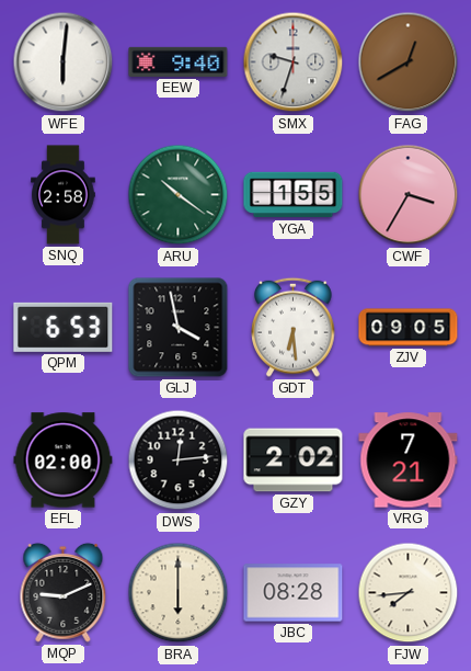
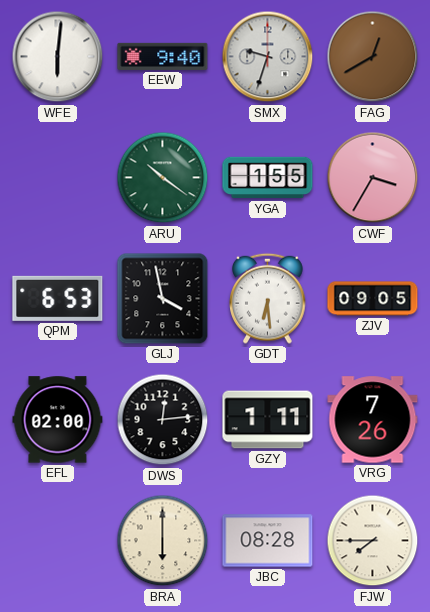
SNQ: 2:58 -> none
GZY: 2:02 -> 1:11
VRG: 7:21 -> 7:26
MQP: 9:11 -> none
FJW: 7:44 -> 7:45
